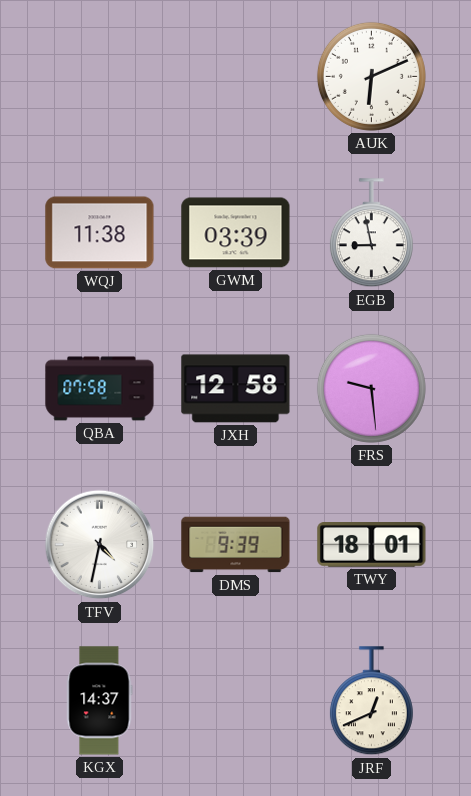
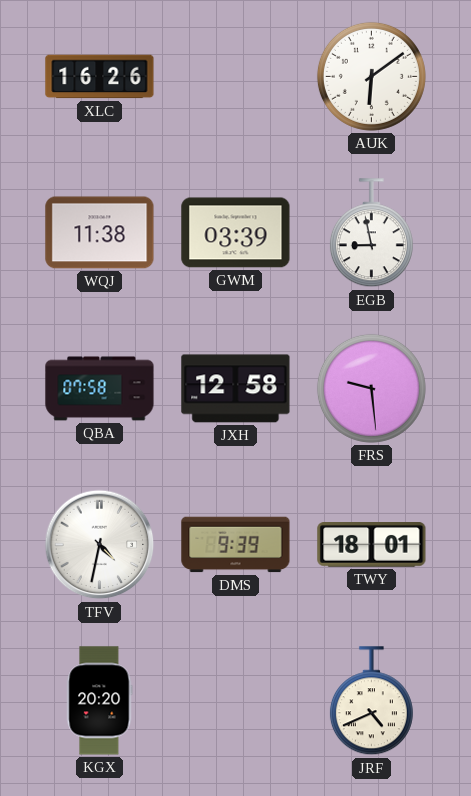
XLC: none -> 16:26
AUK: 6:11 -> 6:09
KGX: 14:37 -> 20:20
JRF: 12:41 -> 4:41
